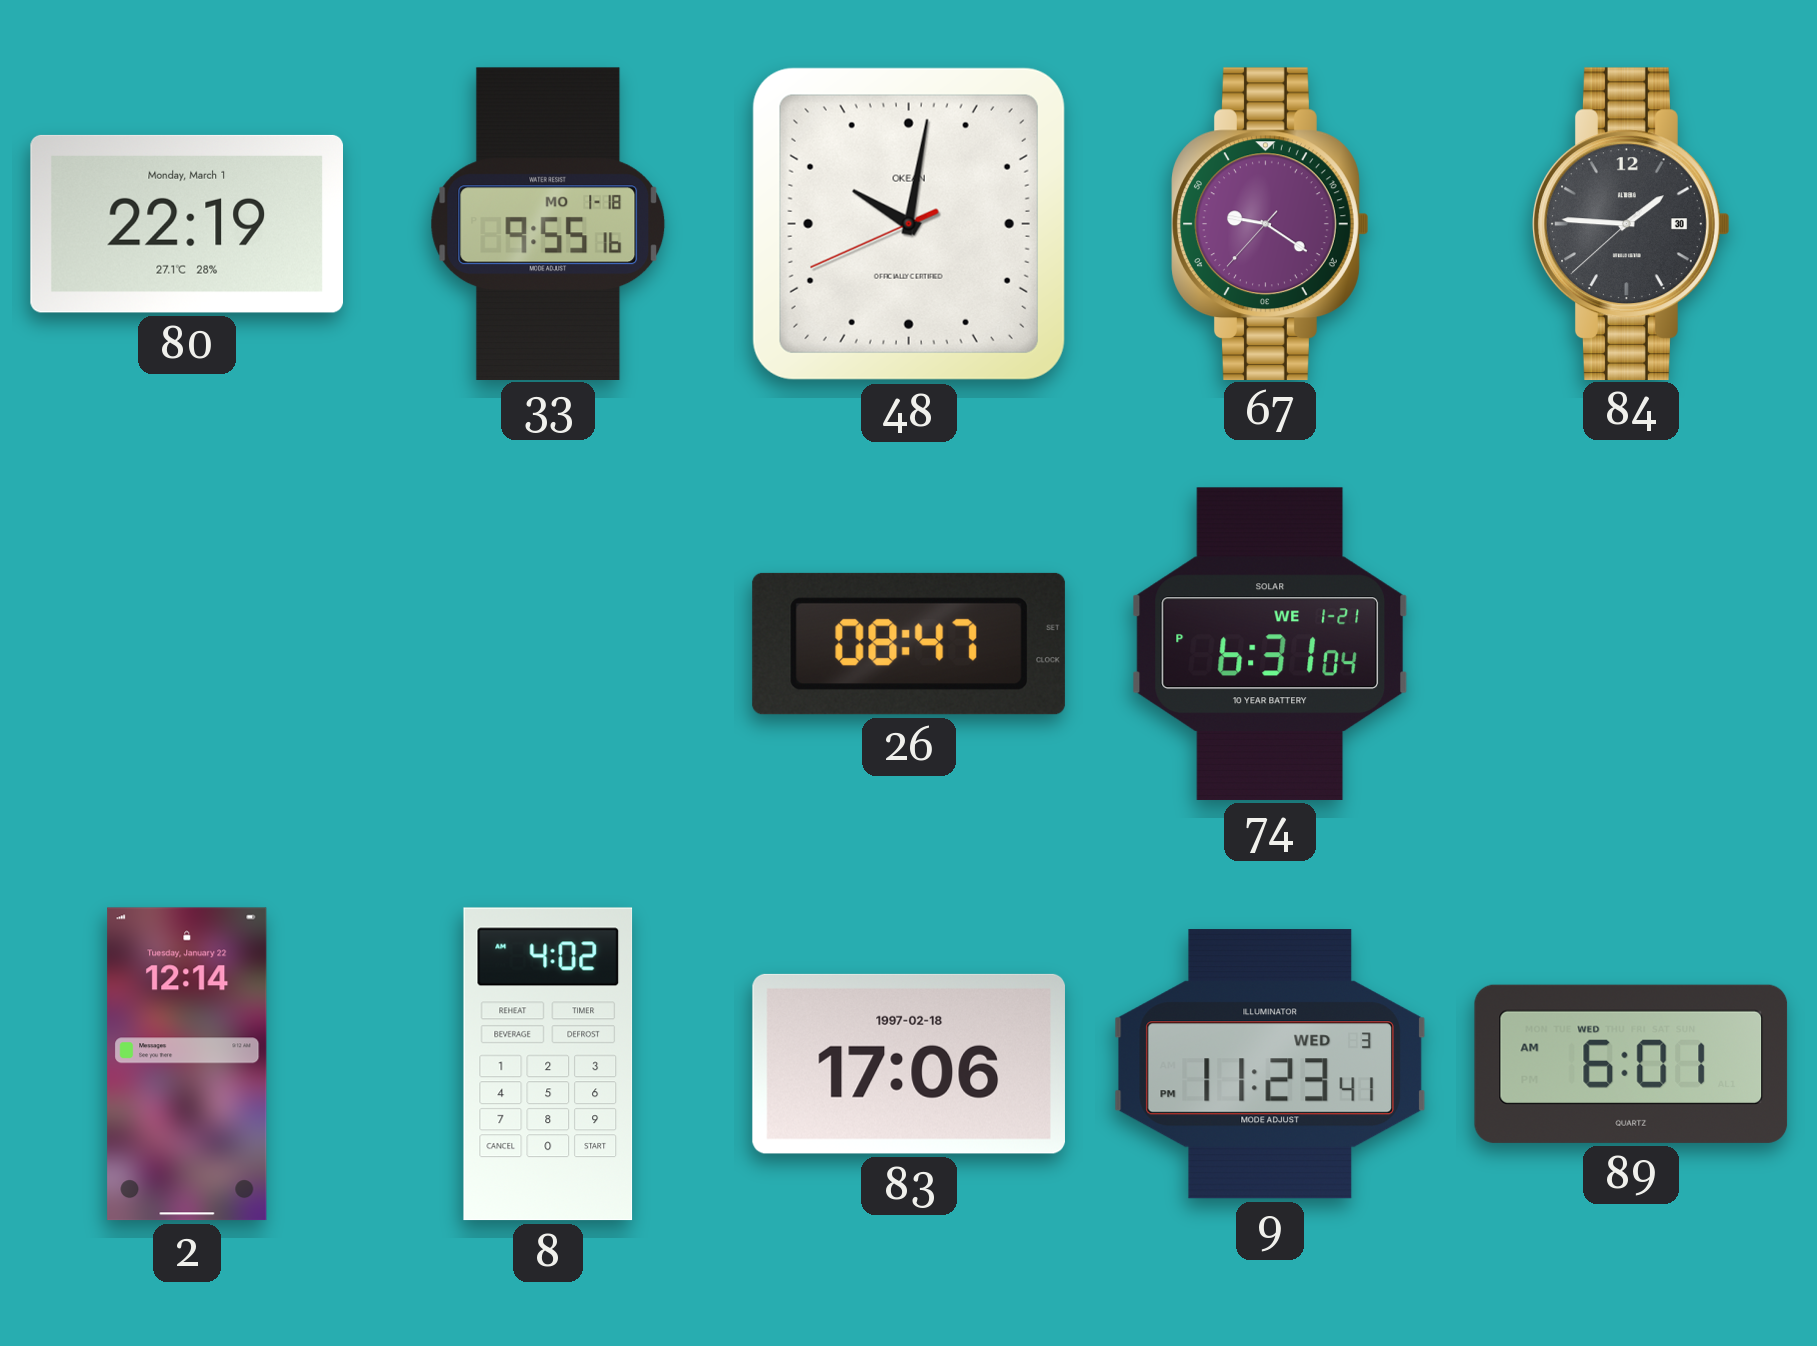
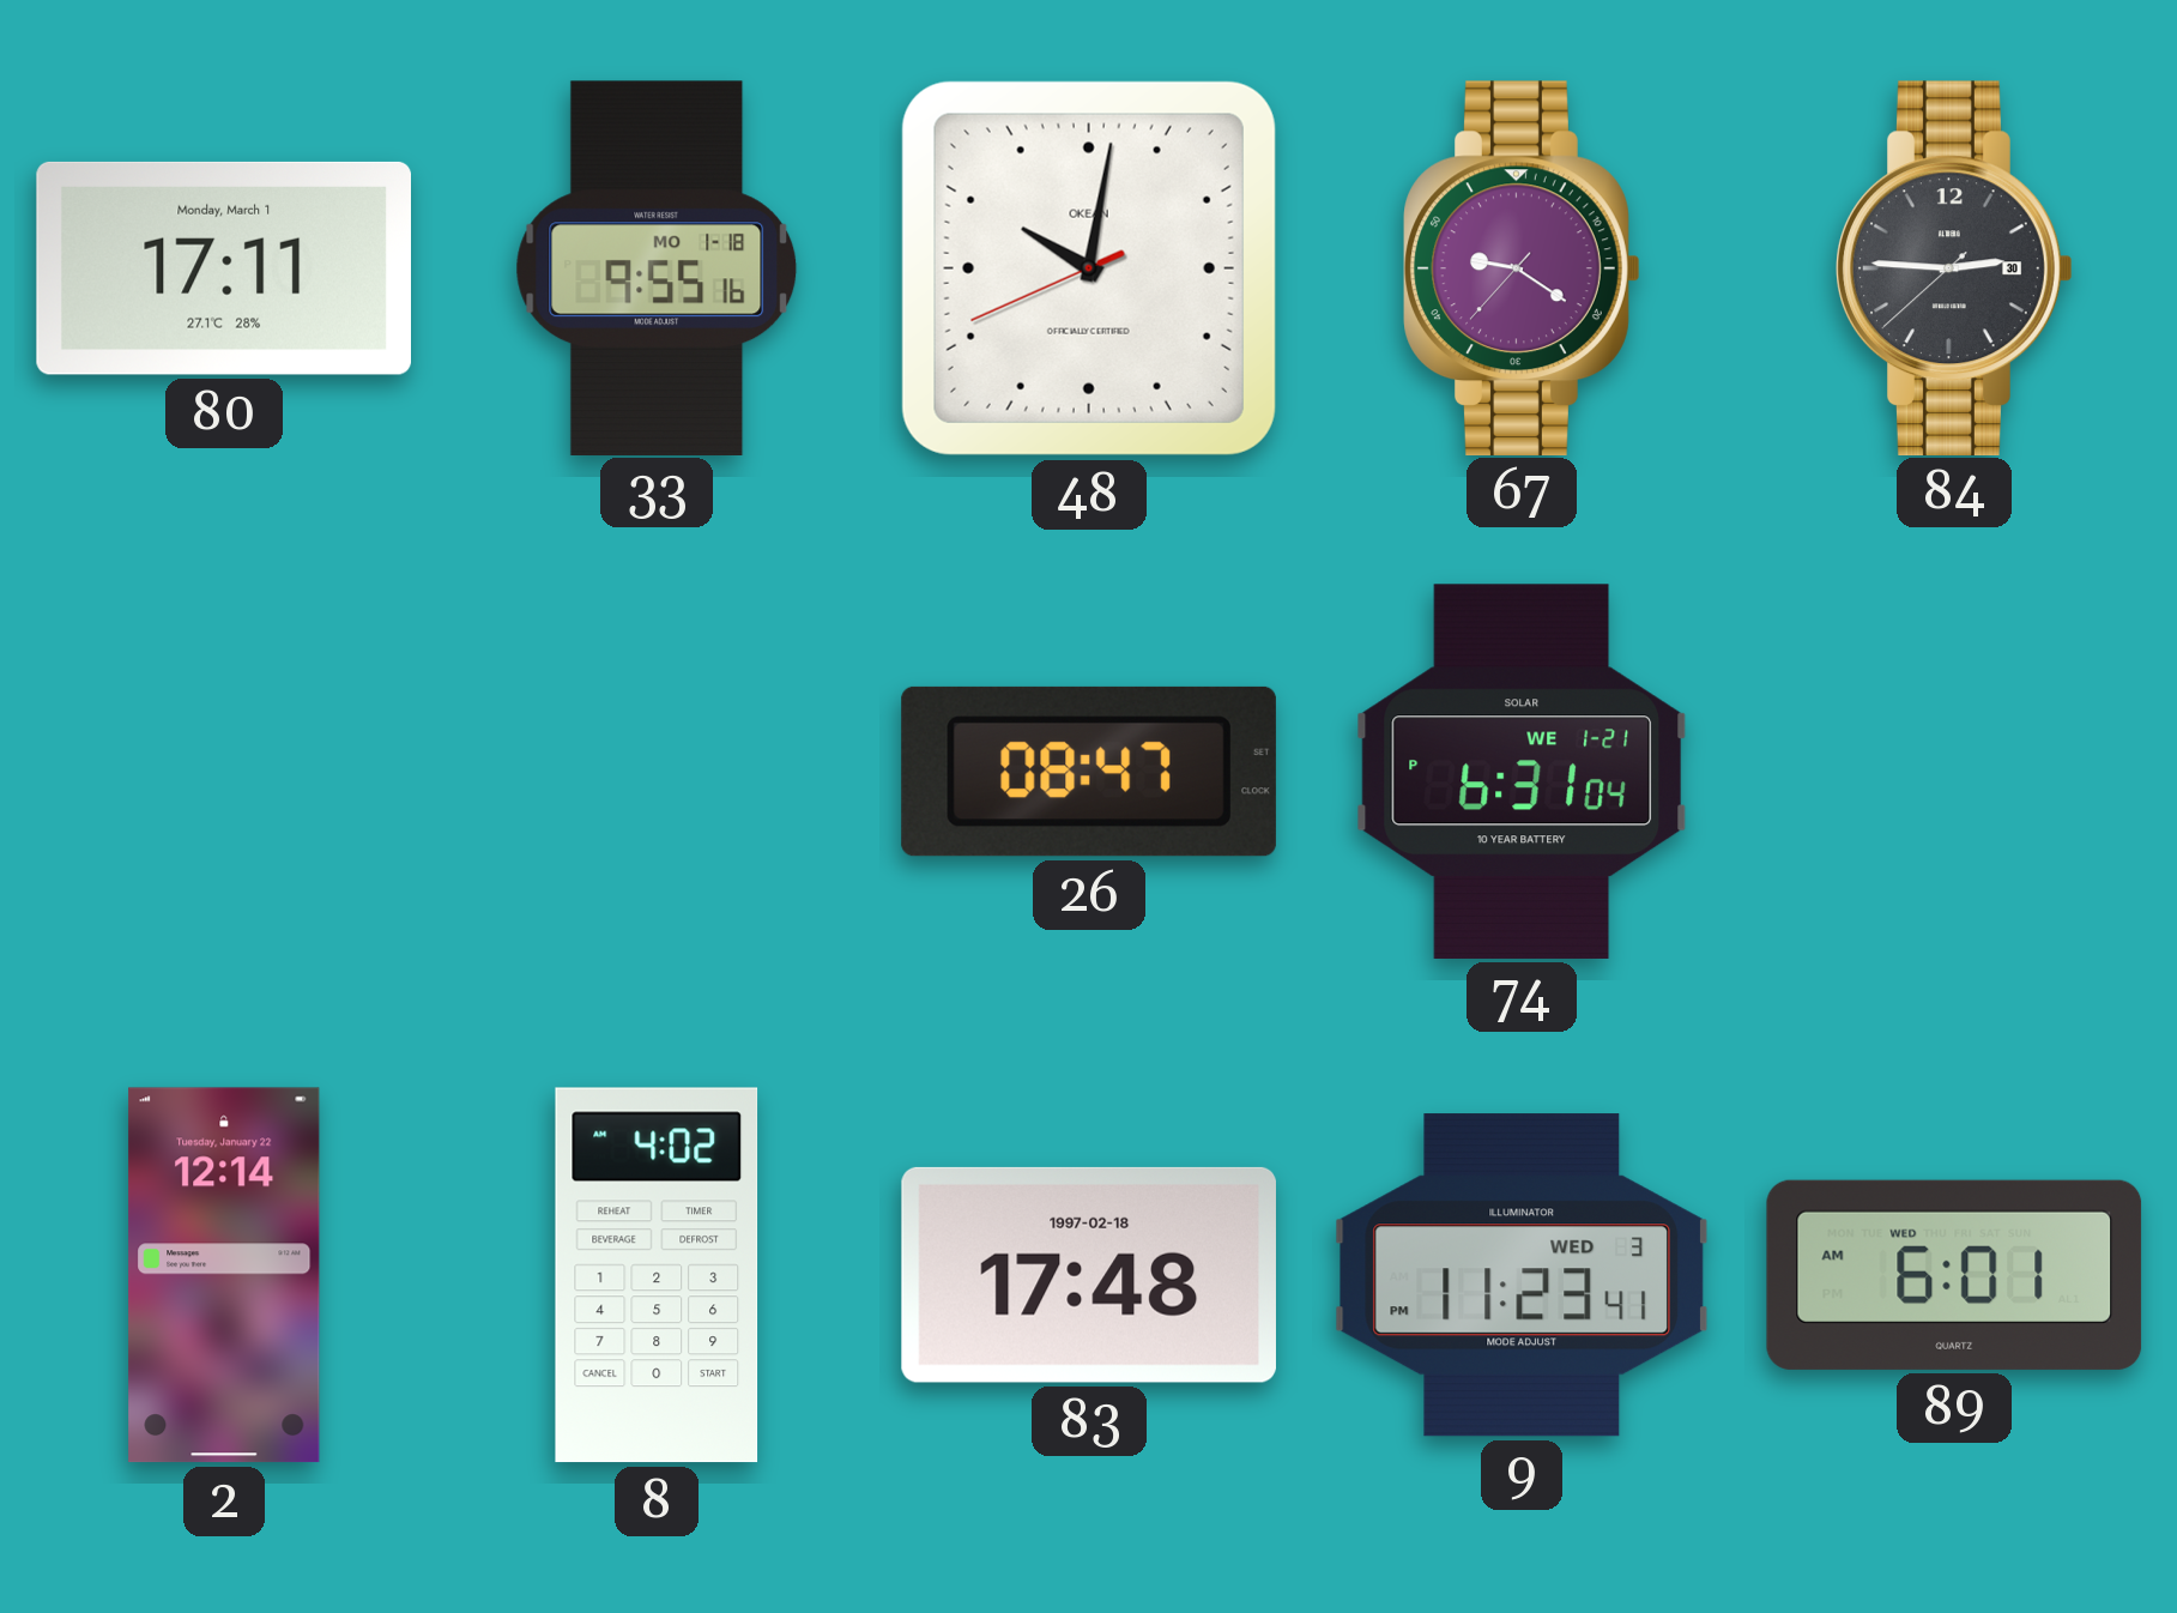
80: 22:19 -> 17:11
84: 1:45 -> 2:45
83: 17:06 -> 17:48
